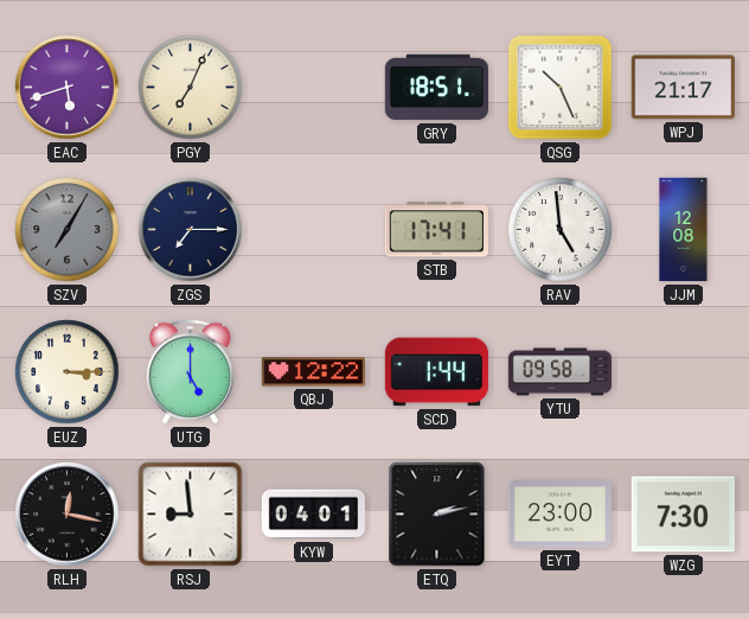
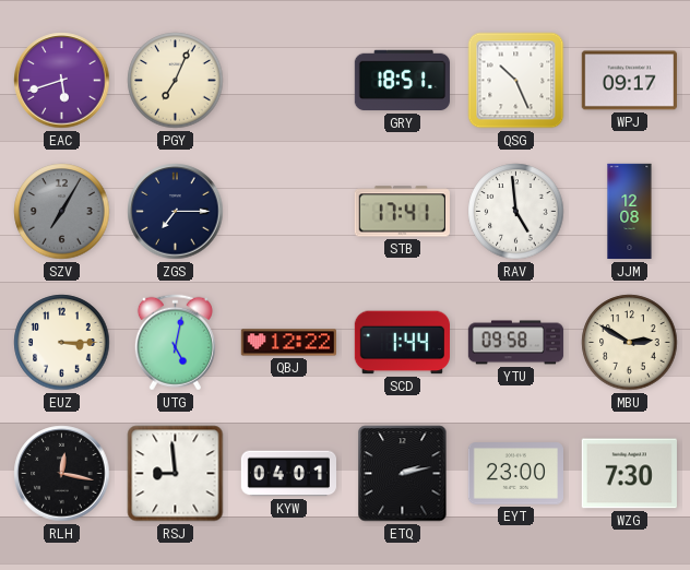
WPJ: 21:17 -> 09:17
UTG: 5:00 -> 5:02
MBU: none -> 2:50
